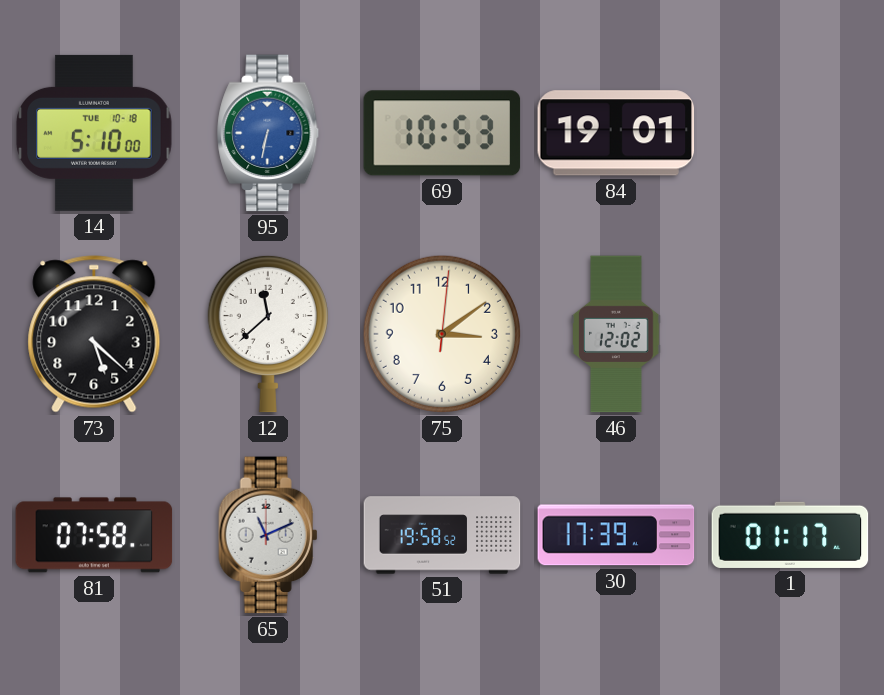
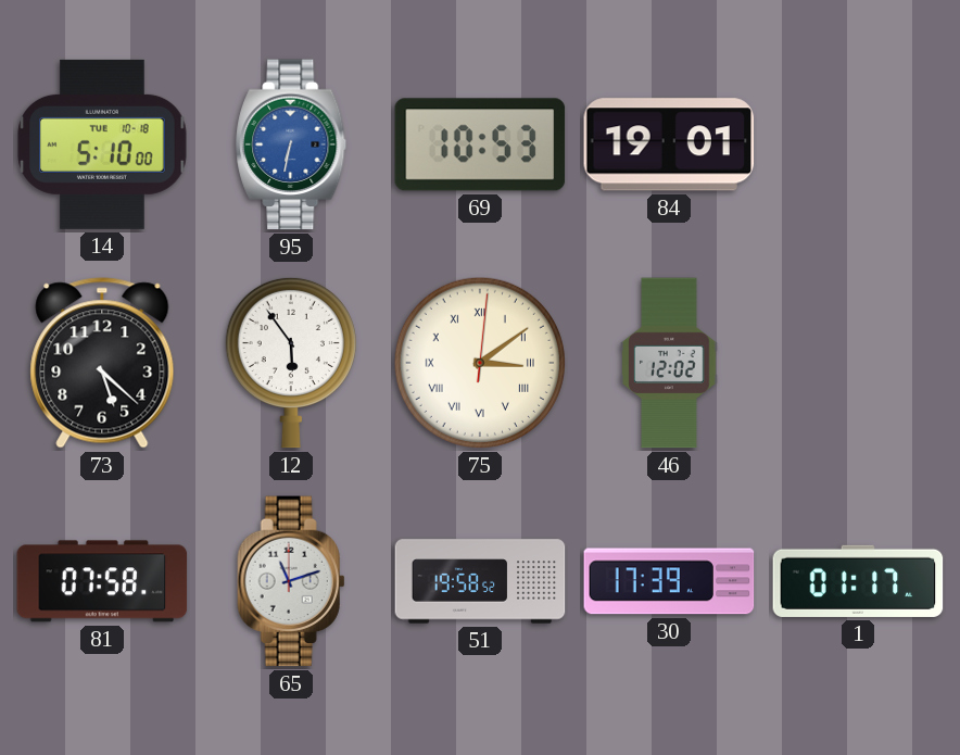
12: 11:38 -> 5:54
75 numerals: Arabic -> Roman
65: 11:11 -> 11:12
